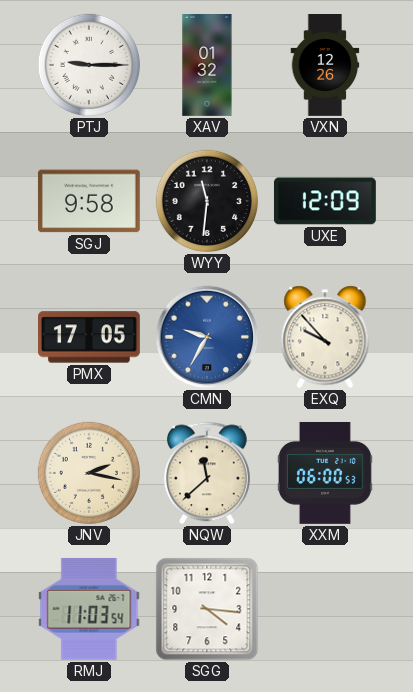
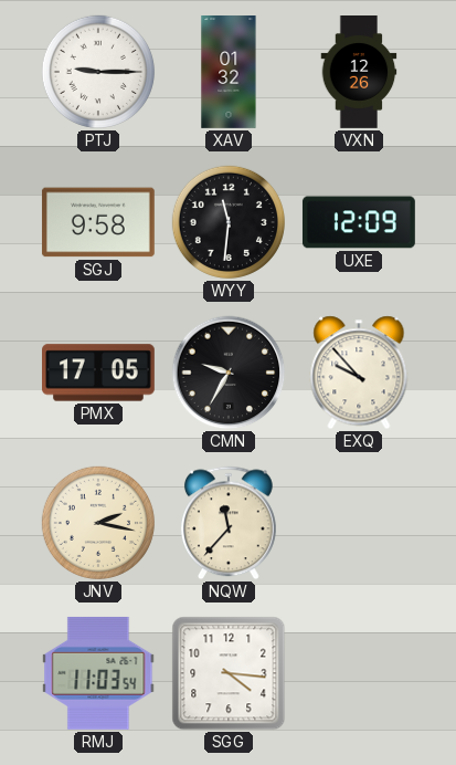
CMN dial: blue -> black
NQW: 11:38 -> 11:37
XXM: 06:00 -> none
